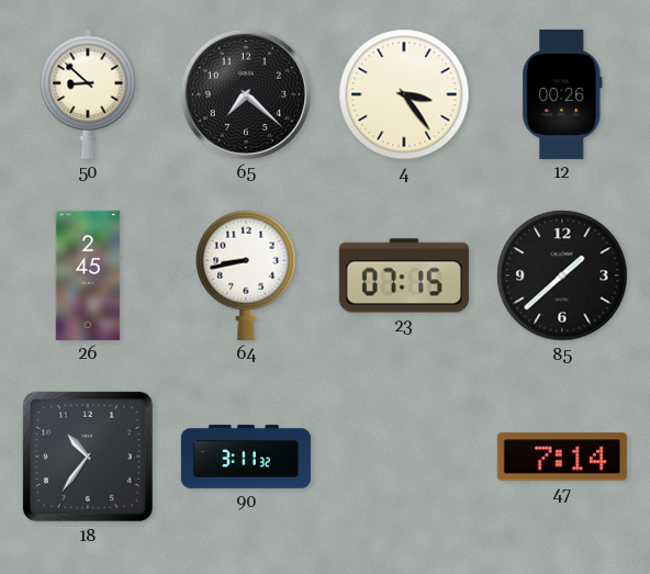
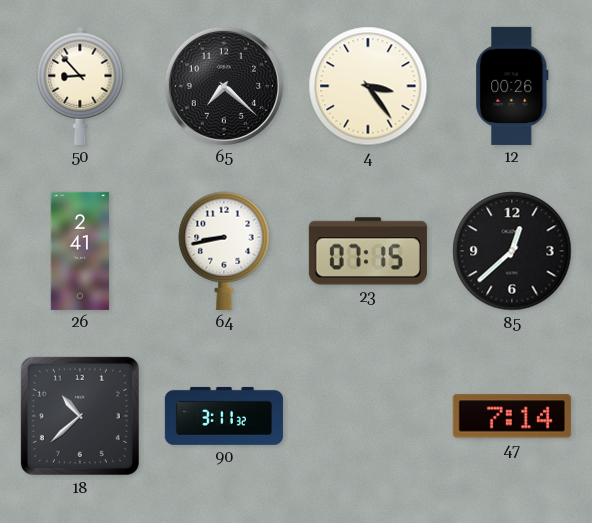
50: 8:52 -> 8:53
26: 2:45 -> 2:41
85: 1:38 -> 12:38
18: 10:36 -> 10:38
